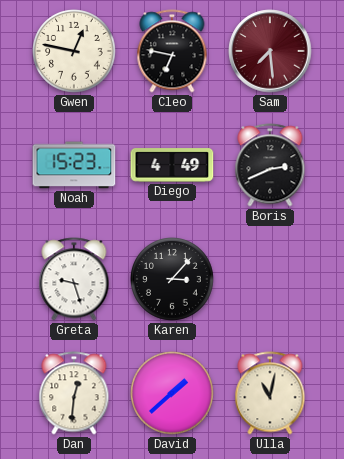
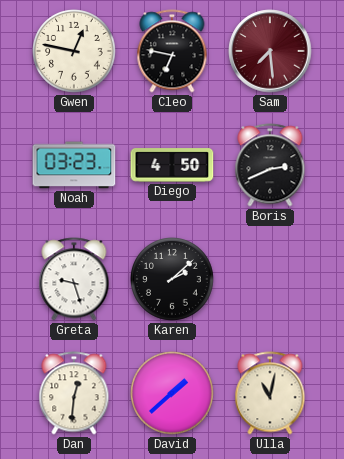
Noah: 15:23 -> 03:23
Diego: 4:49 -> 4:50
Karen: 3:07 -> 2:08
